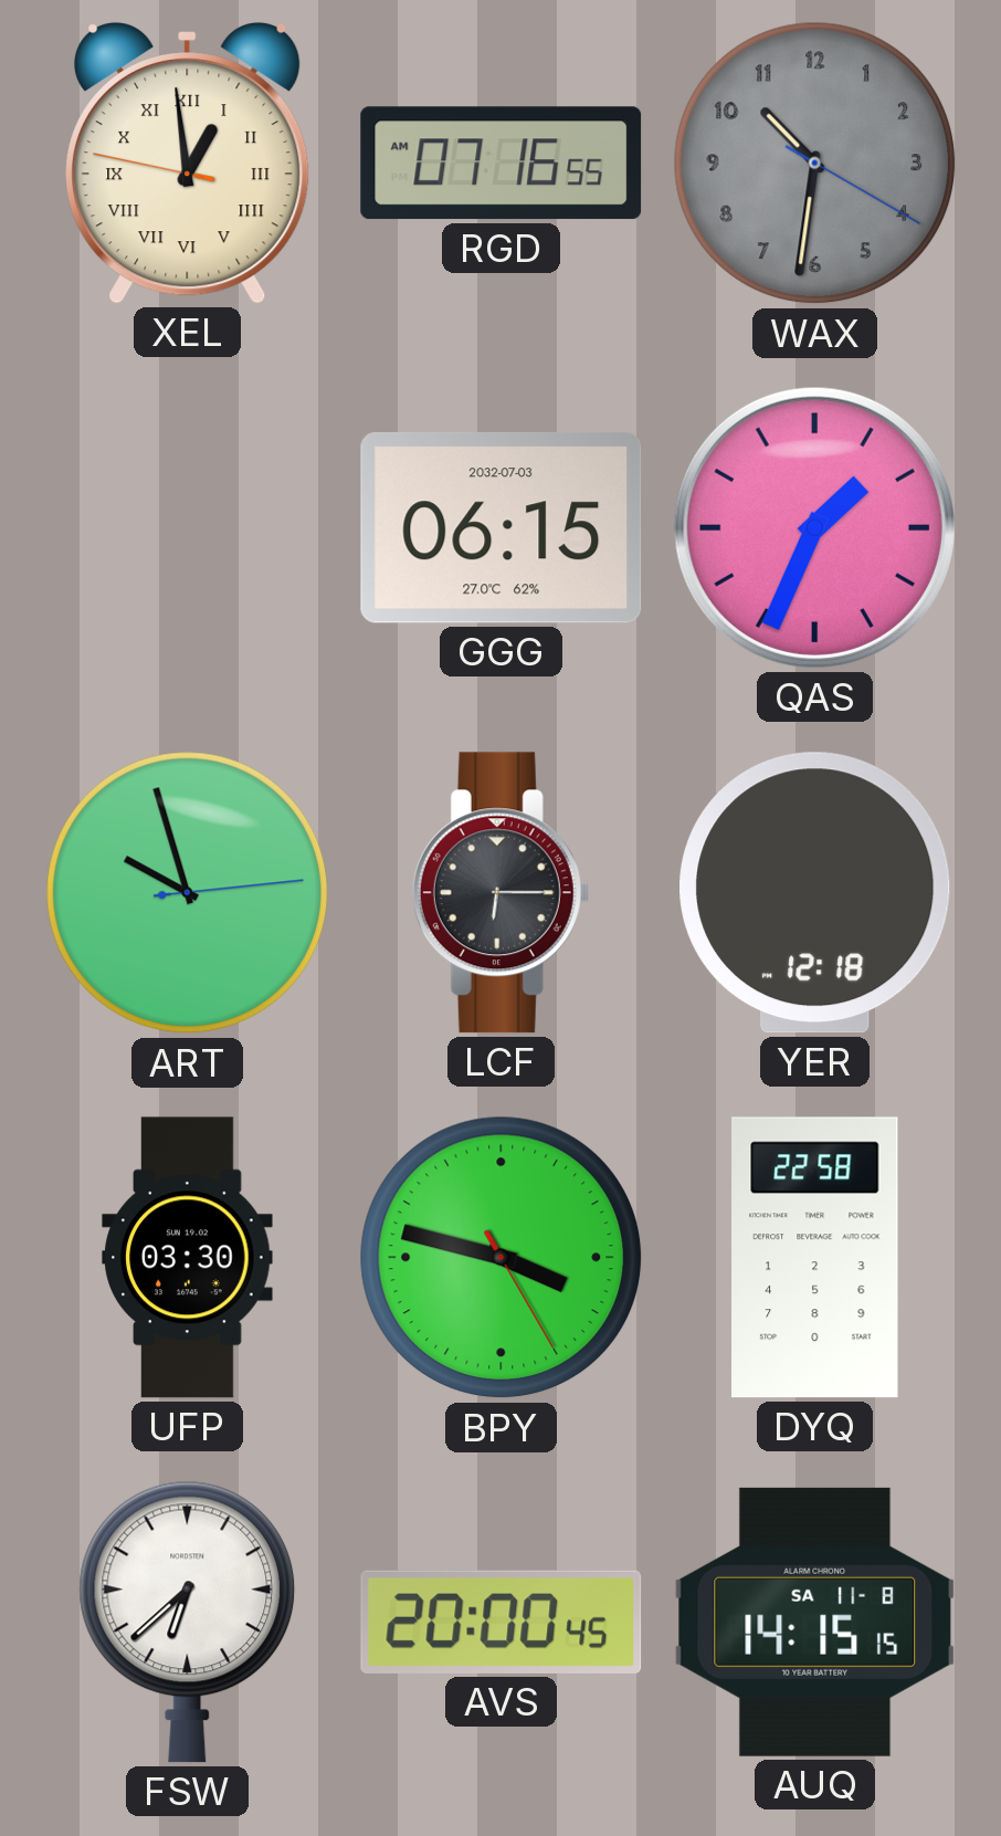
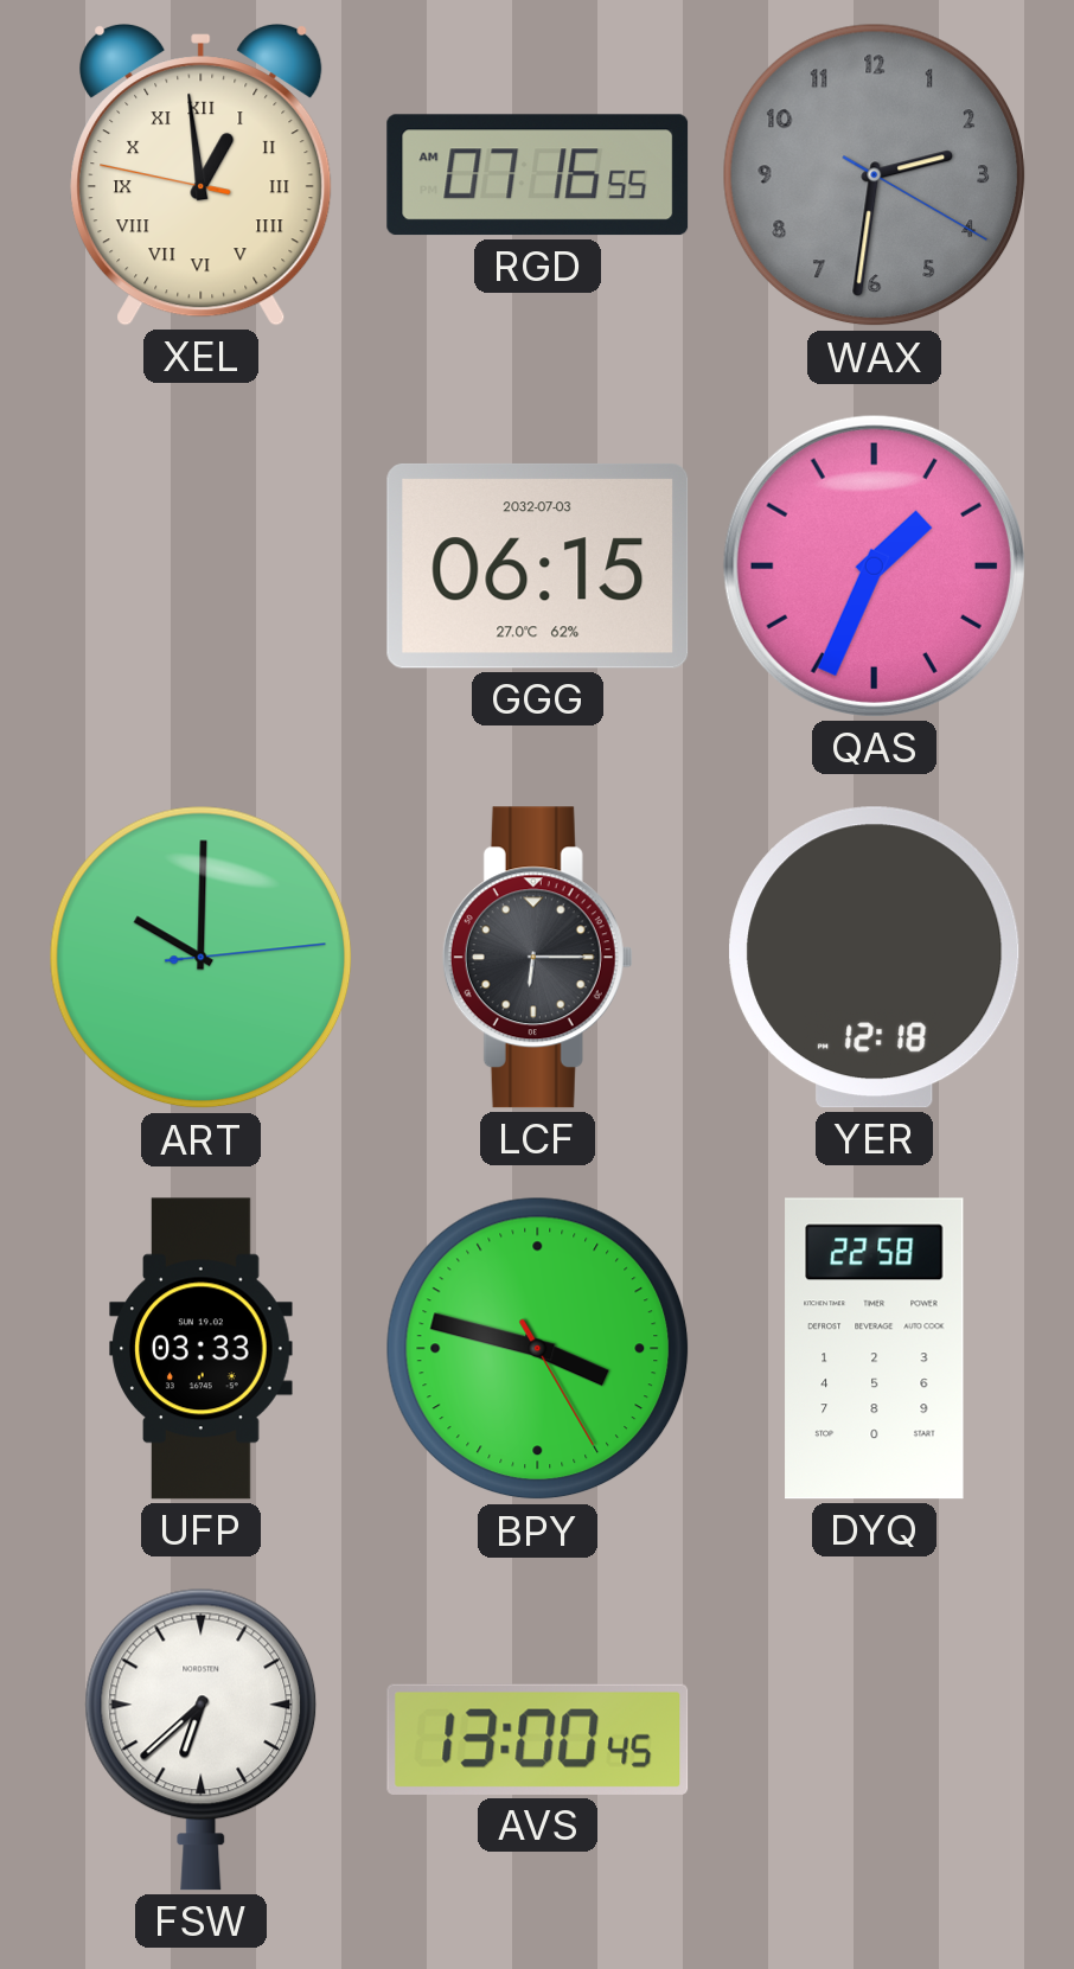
WAX: 10:31 -> 2:31
ART: 9:57 -> 10:00
UFP: 03:30 -> 03:33
AVS: 20:00 -> 13:00
AUQ: 14:15 -> none
